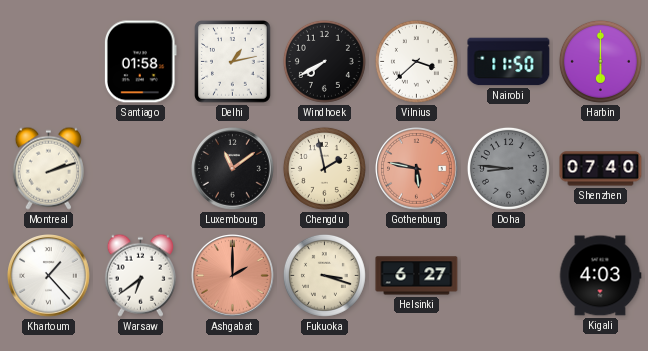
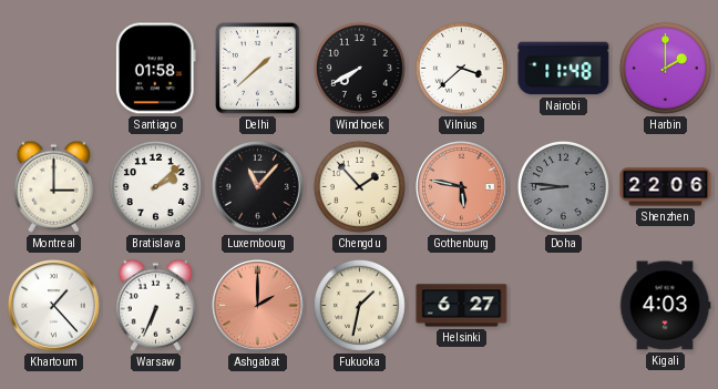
Delhi: 1:13 -> 1:38
Nairobi: 11:50 -> 11:48
Harbin: 6:00 -> 2:00
Montreal: 2:12 -> 3:00
Bratislava: none -> 2:08
Luxembourg: 11:09 -> 11:07
Chengdu: 1:58 -> 1:53
Shenzhen: 07:40 -> 22:06
Warsaw: 6:39 -> 6:34
Fukuoka: 3:18 -> 1:32
